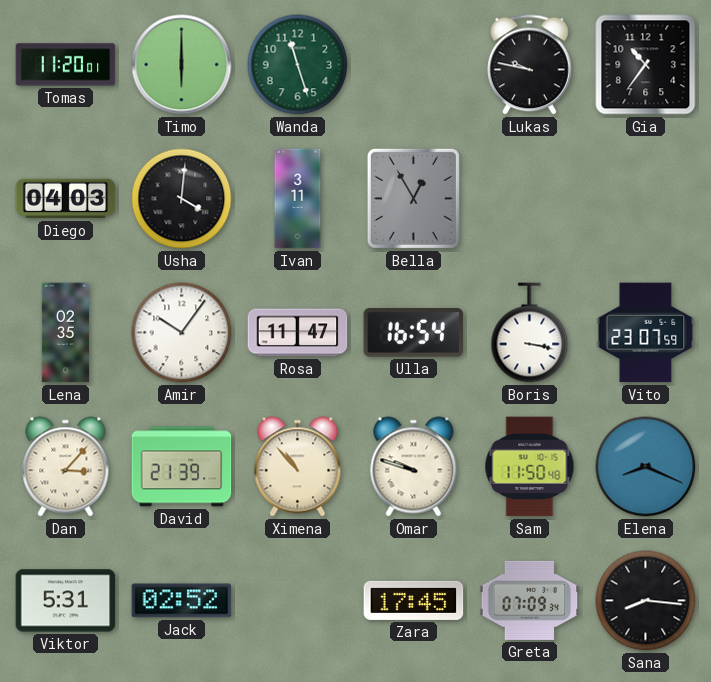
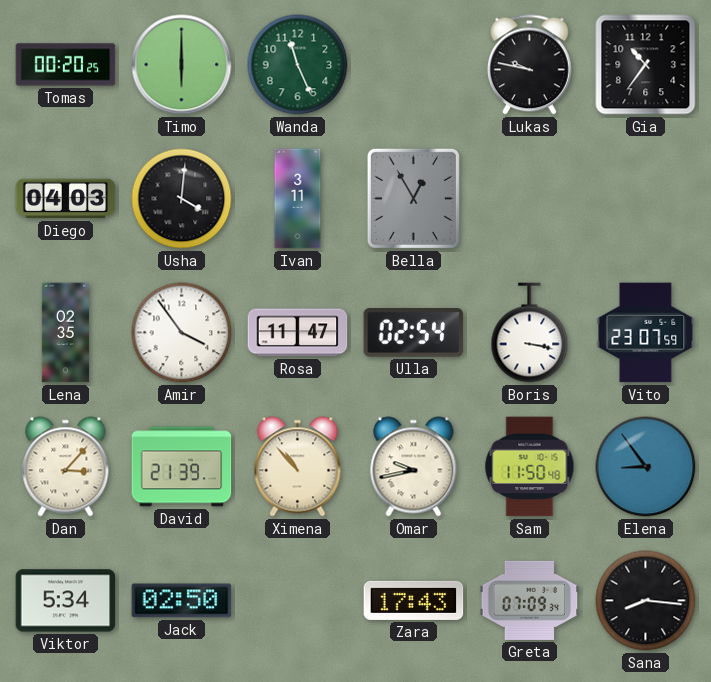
Tomas: 11:20 -> 00:20
Wanda: 11:27 -> 11:26
Amir: 10:06 -> 3:54
Ulla: 16:54 -> 02:54
Omar: 9:48 -> 9:43
Elena: 8:19 -> 8:54
Viktor: 5:31 -> 5:34
Jack: 02:52 -> 02:50
Zara: 17:45 -> 17:43
